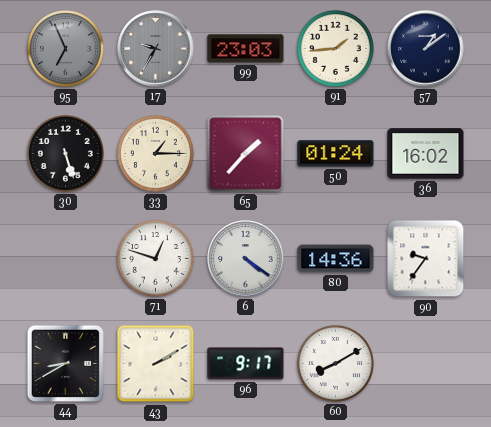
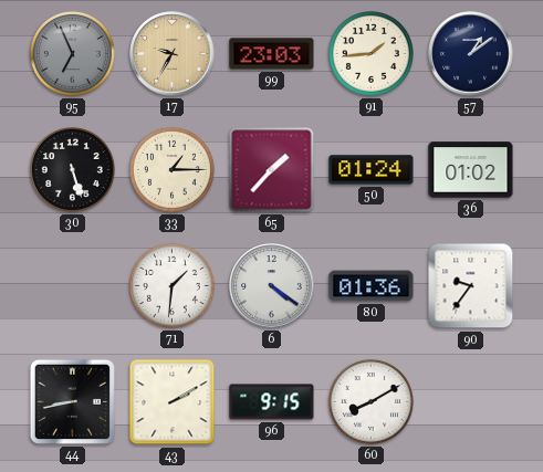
17 dial: grey -> champagne
36: 16:02 -> 01:02
71: 12:48 -> 1:31
80: 14:36 -> 01:36
44: 8:40 -> 8:43
96: 9:17 -> 9:15
